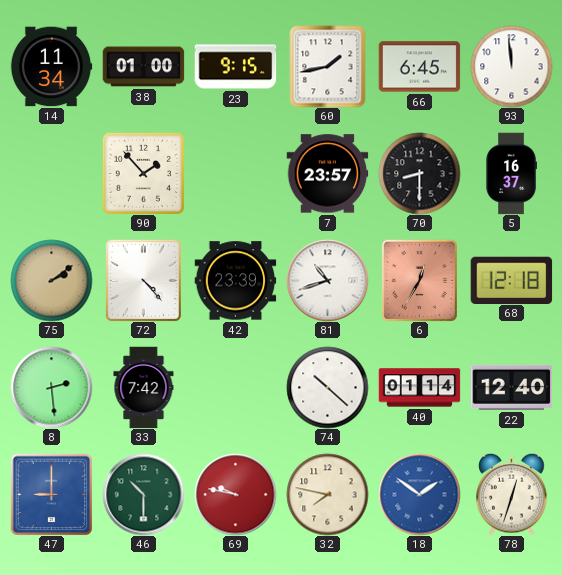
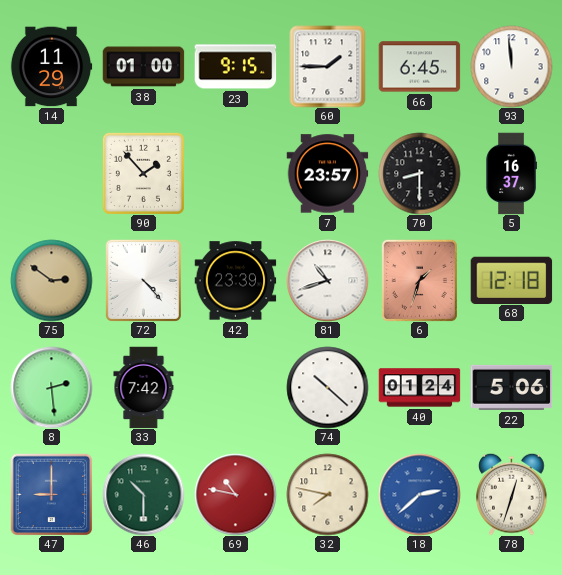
14: 11:34 -> 11:29
60: 1:43 -> 1:45
75: 2:09 -> 2:51
6: 12:35 -> 1:33
40: 01:14 -> 01:24
22: 12:40 -> 5:06
69: 9:47 -> 10:47
18: 1:51 -> 2:38
